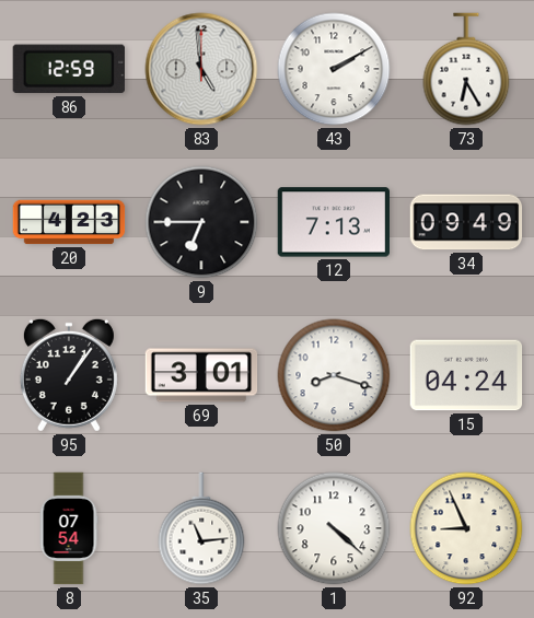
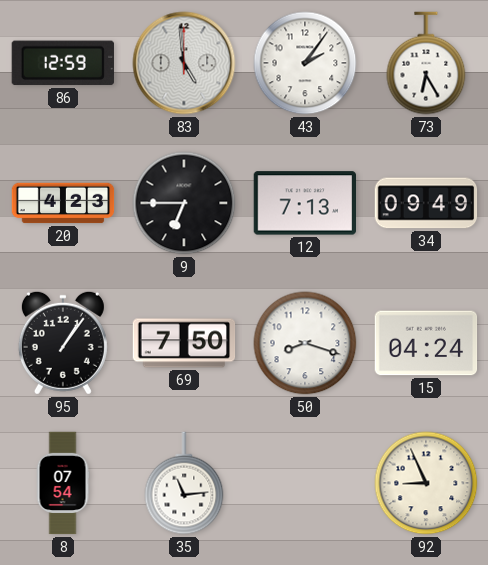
43: 2:10 -> 2:06
69: 3:01 -> 7:50
1: 4:22 -> none
